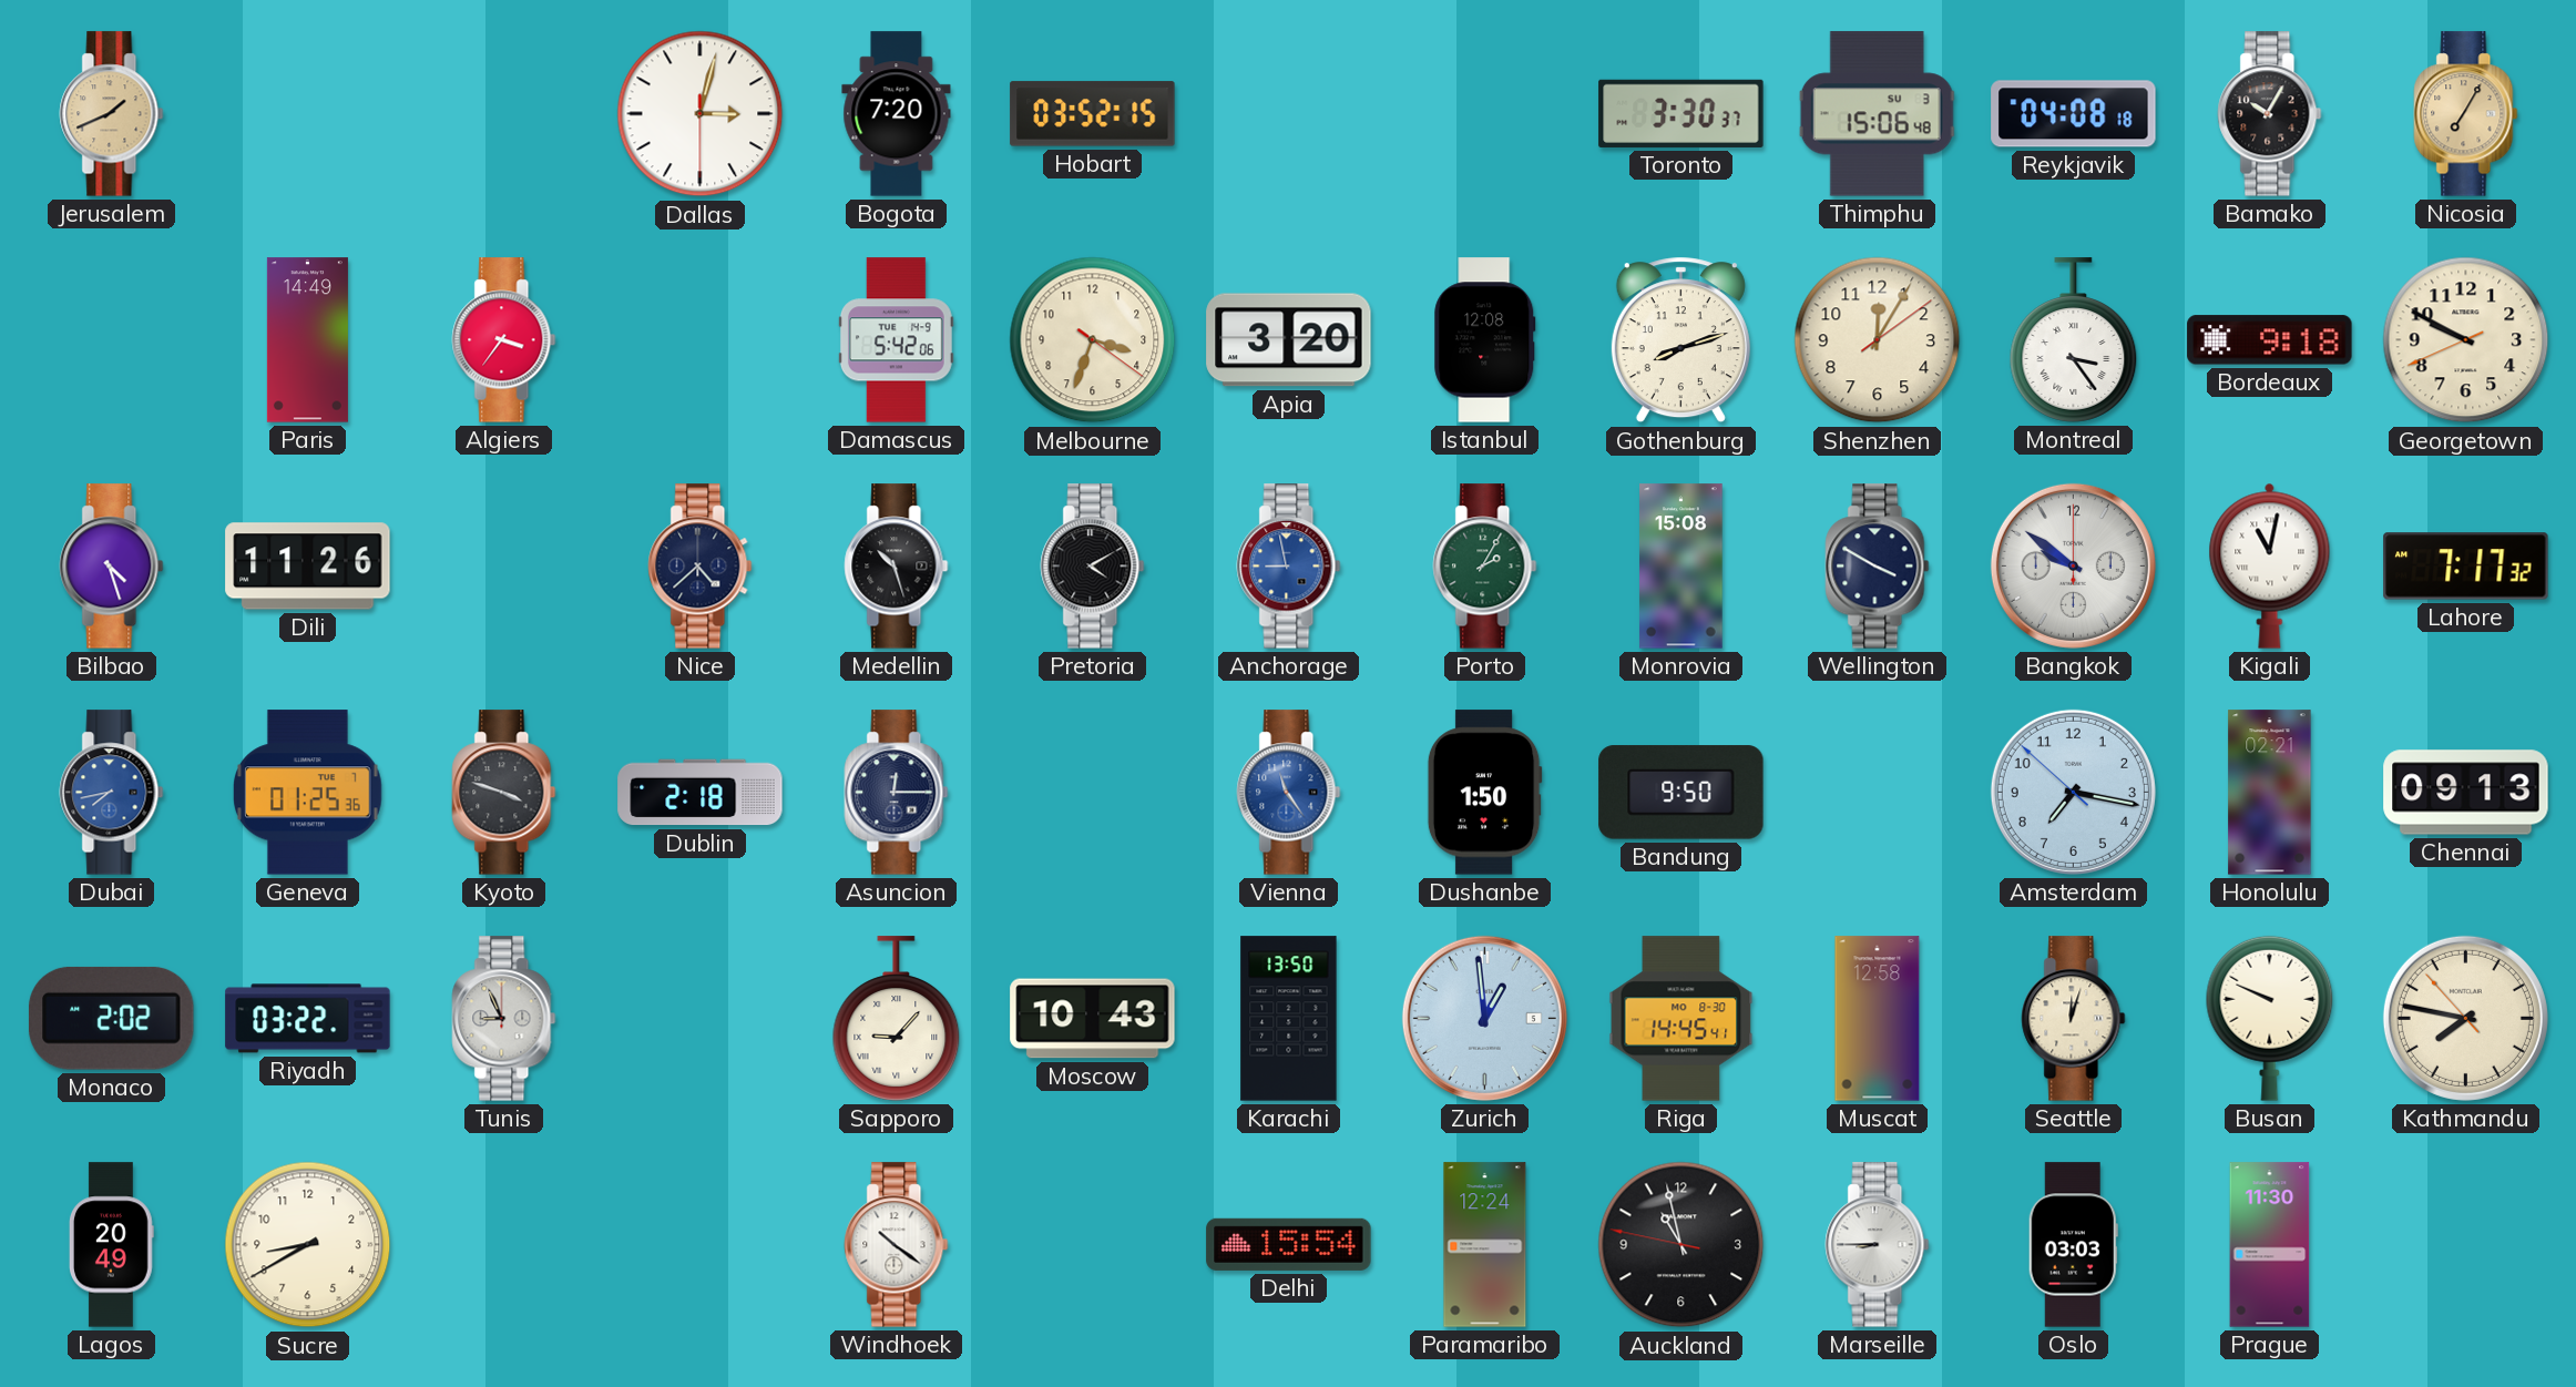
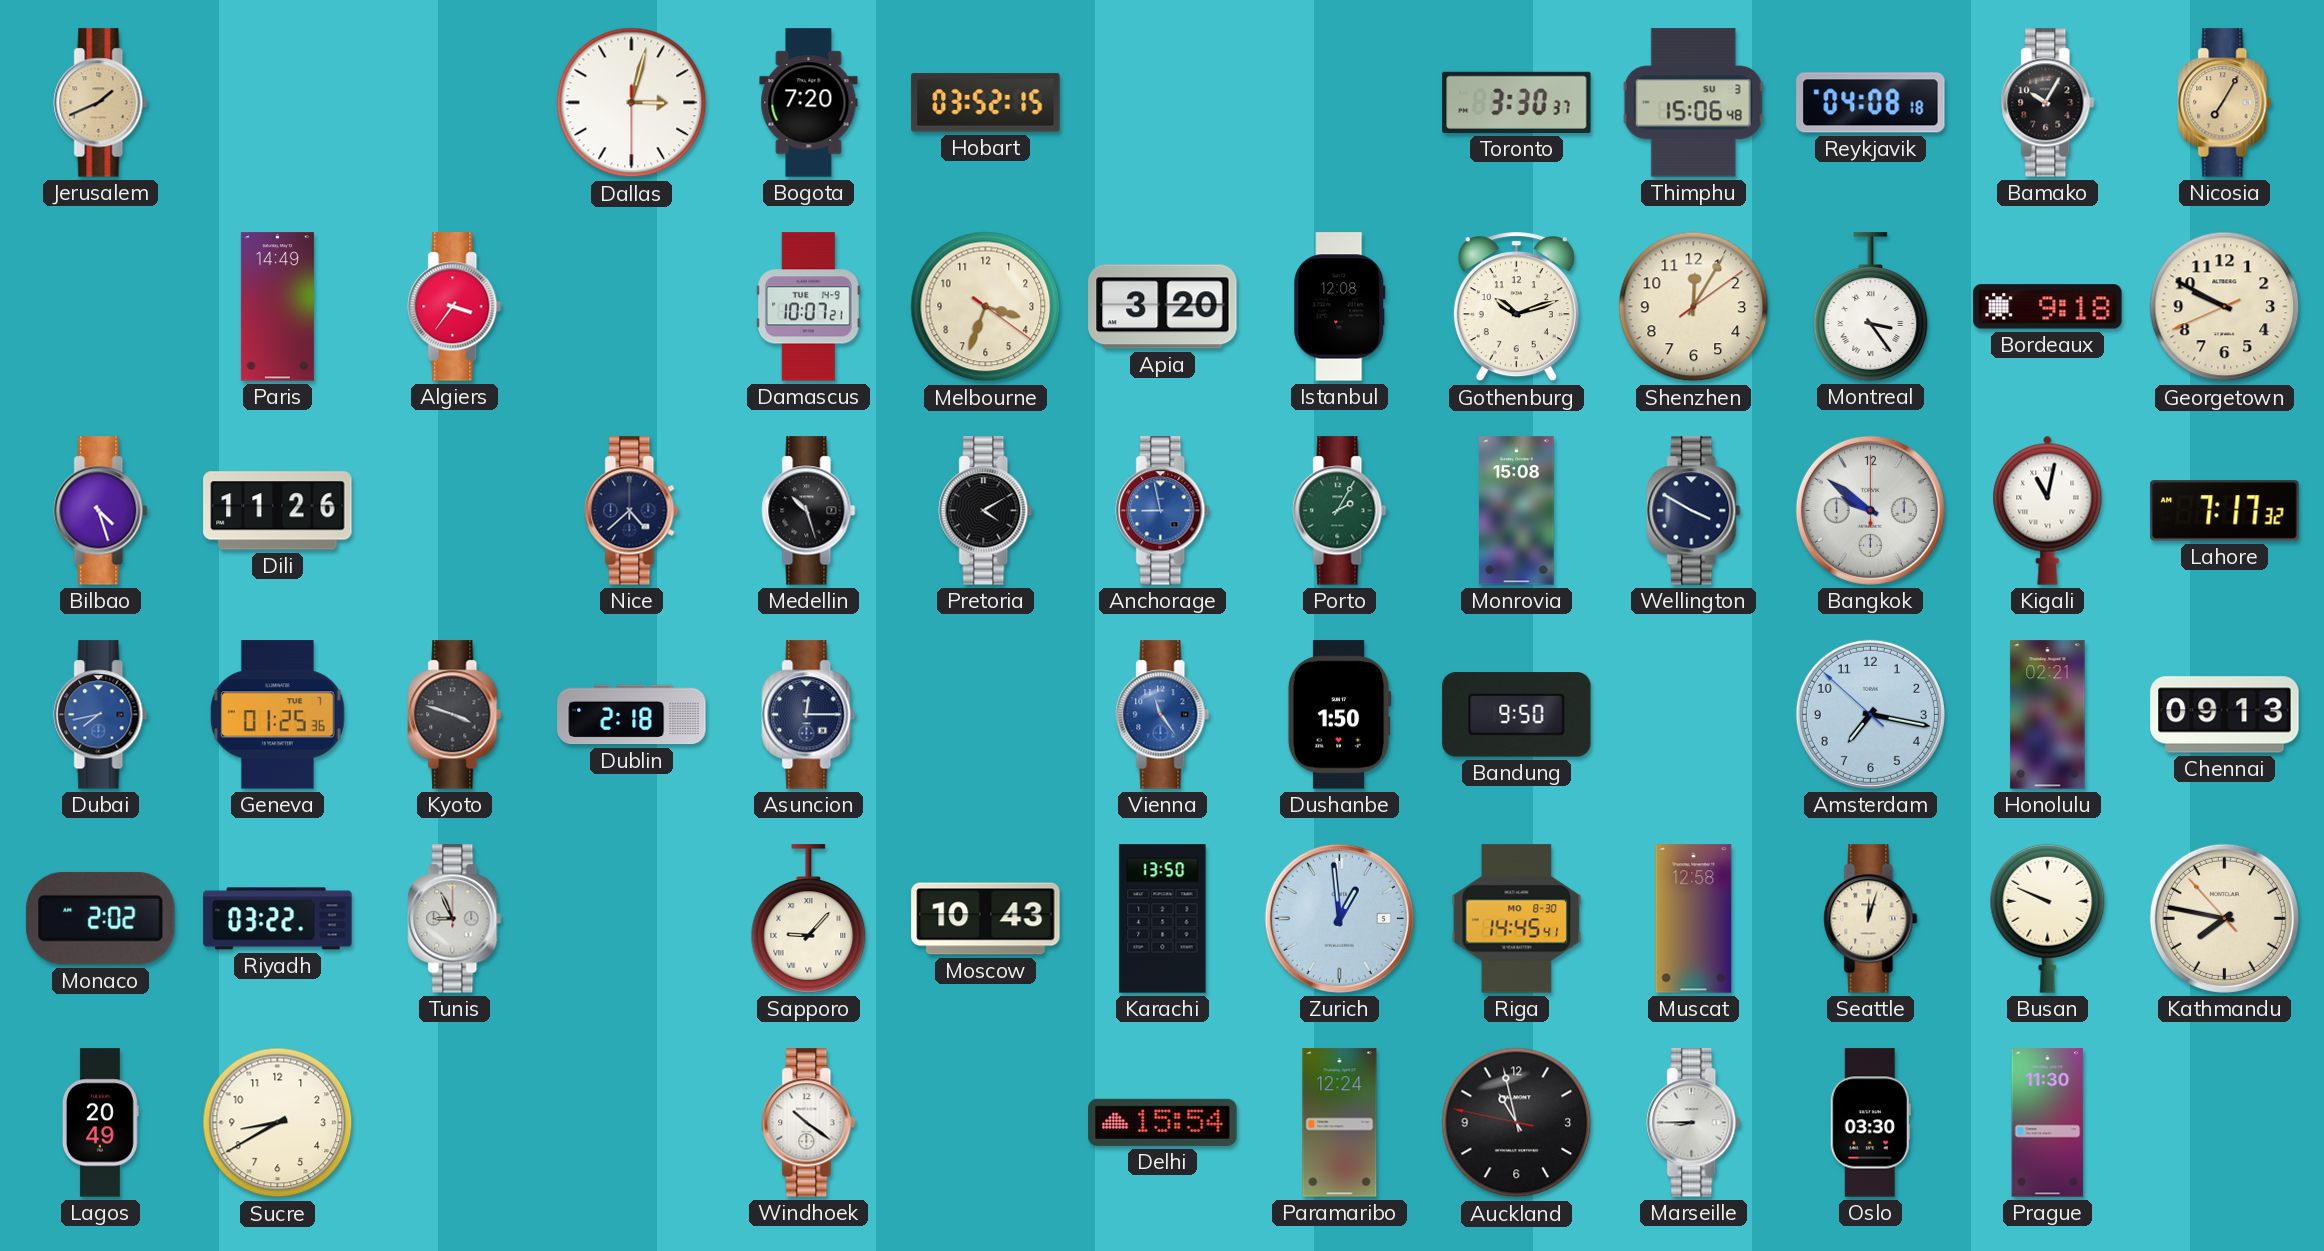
Damascus: 5:42 -> 10:07
Gothenburg: 8:12 -> 10:12
Oslo: 03:03 -> 03:30
